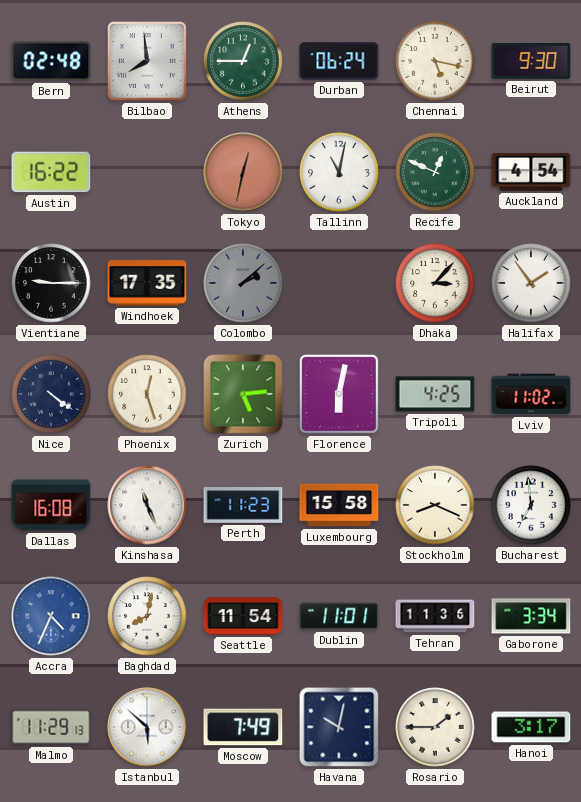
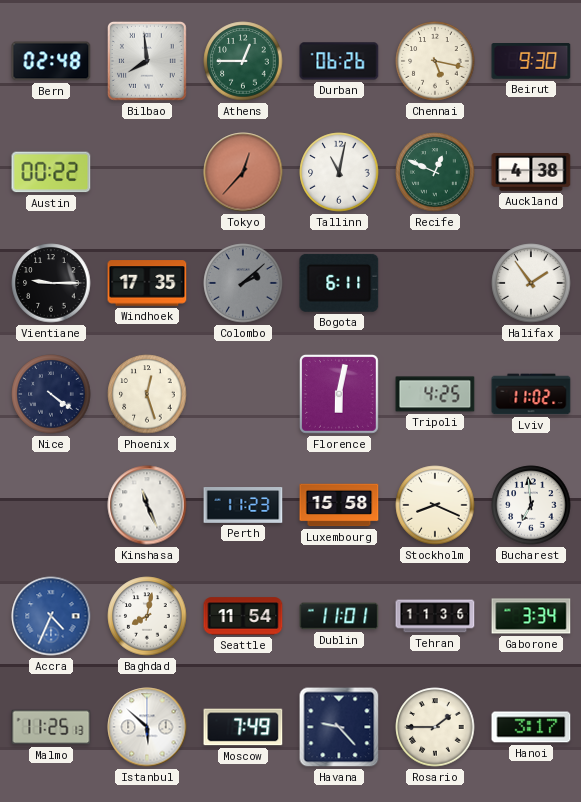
Durban: 06:24 -> 06:26
Austin: 16:22 -> 00:22
Tokyo: 12:32 -> 12:37
Auckland: 4:54 -> 4:38
Bogota: none -> 6:11
Dhaka: 3:07 -> none
Zurich: 5:14 -> none
Dallas: 16:08 -> none
Malmo: 11:29 -> 11:25
Havana: 10:02 -> 9:23
